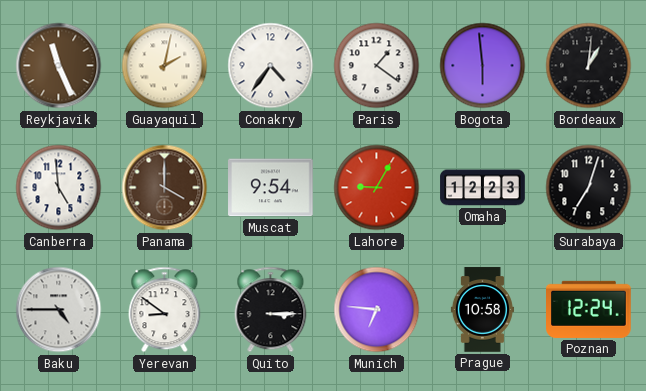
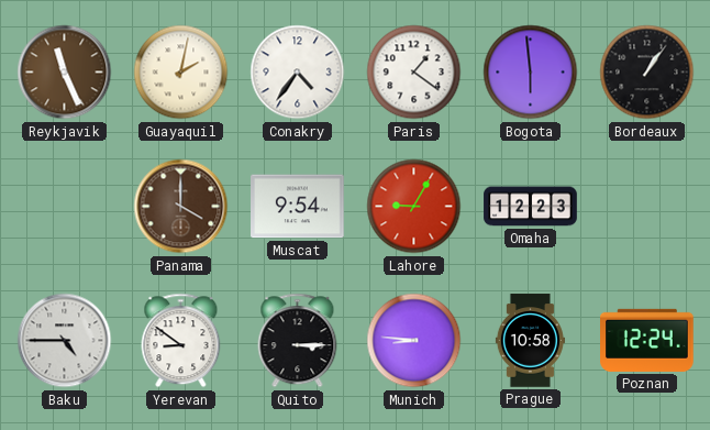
Bordeaux: 1:01 -> 1:06
Canberra: 4:59 -> none
Surabaya: 7:03 -> none
Munich: 6:46 -> 8:46
